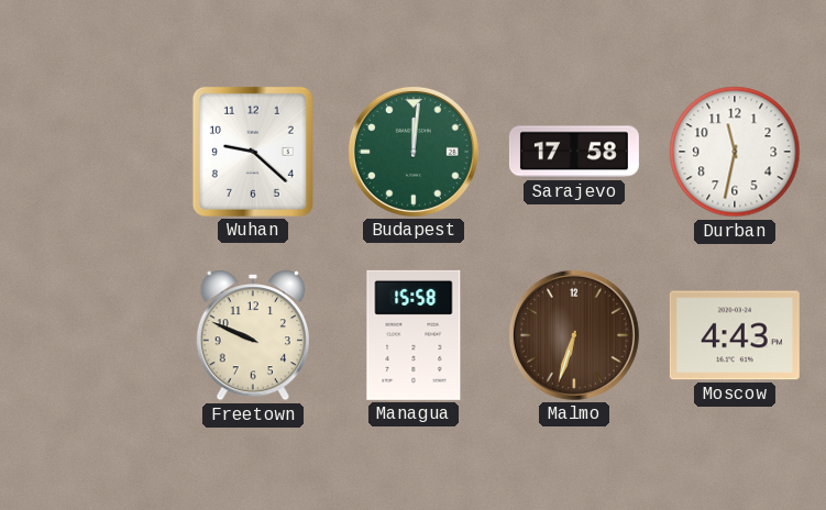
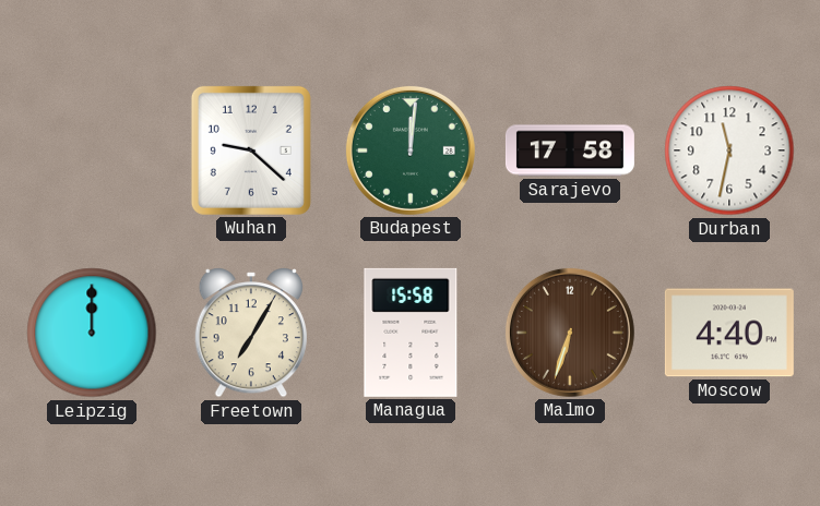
Leipzig: none -> 12:00
Freetown: 9:49 -> 7:05
Moscow: 4:43 -> 4:40
